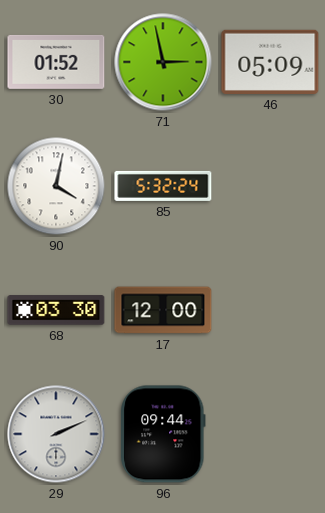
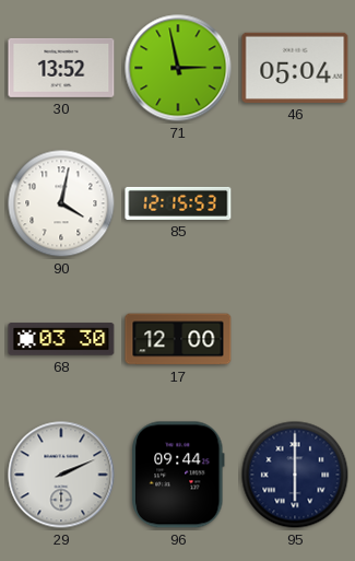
30: 01:52 -> 13:52
46: 05:09 -> 05:04
85: 5:32 -> 12:15
95: none -> 6:00
